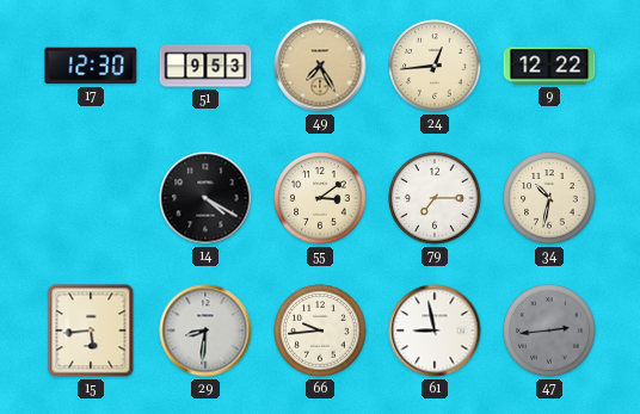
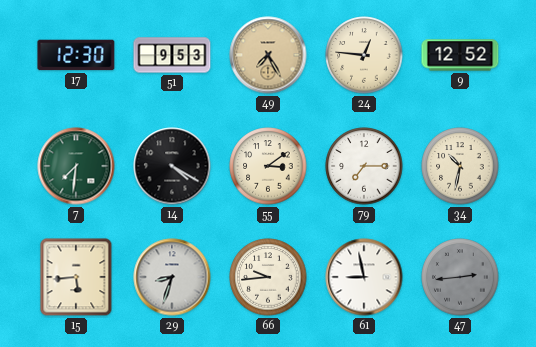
24: 12:44 -> 12:46
9: 12:22 -> 12:52
7: none -> 7:31
29: 8:31 -> 8:33
